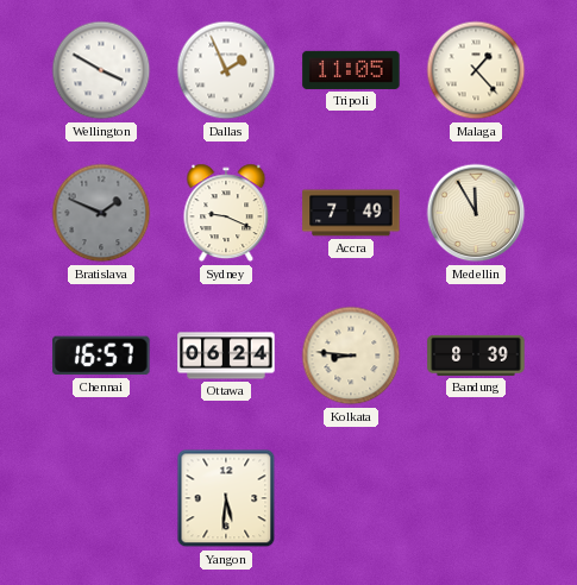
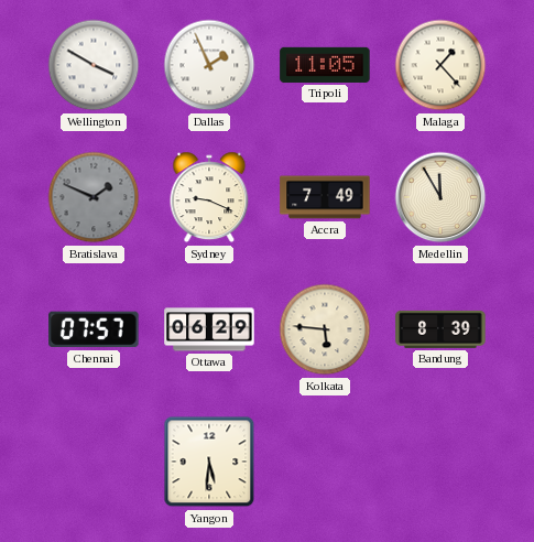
Chennai: 16:57 -> 07:57
Ottawa: 06:24 -> 06:29
Kolkata: 8:46 -> 5:46
